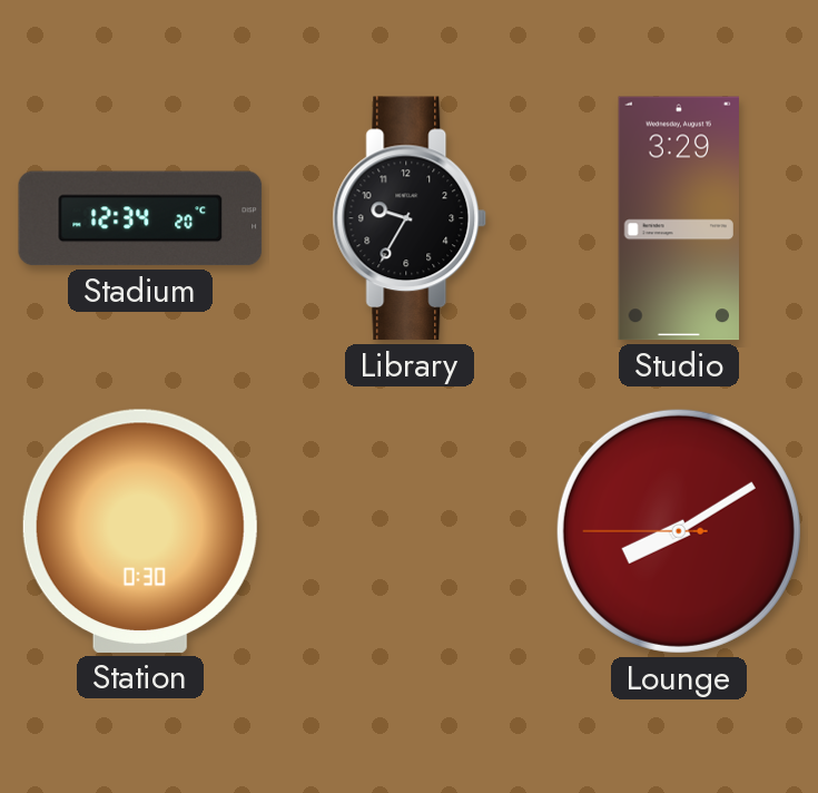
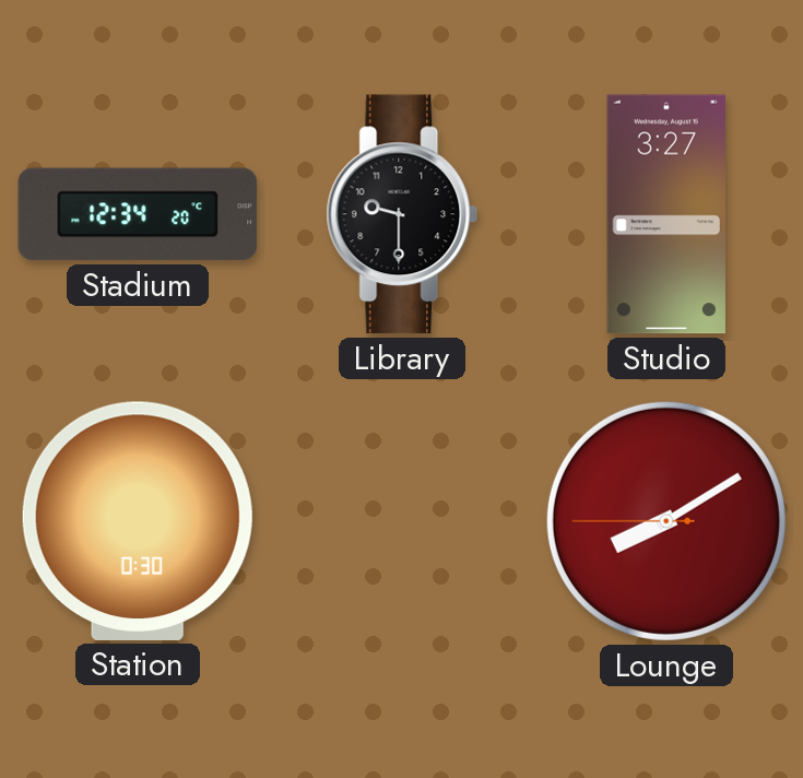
Library: 9:35 -> 9:30
Studio: 3:29 -> 3:27
